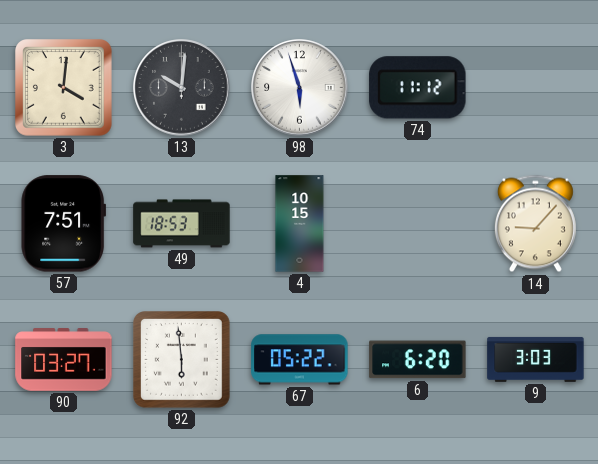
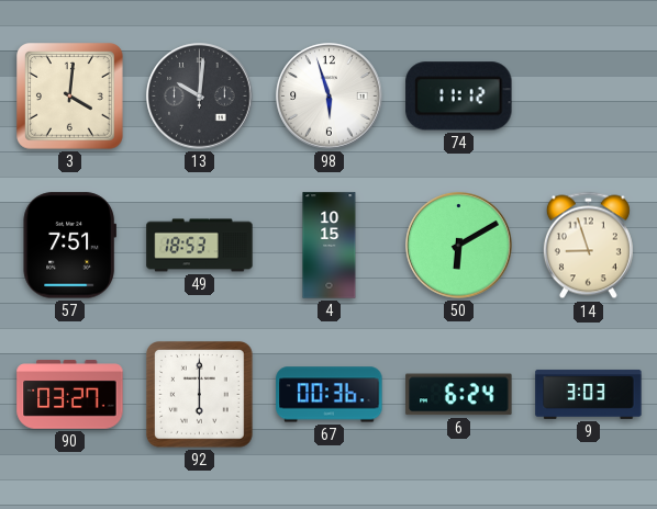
50: none -> 6:10
14: 9:07 -> 8:57
92: 5:59 -> 6:00
67: 05:22 -> 00:36
6: 6:20 -> 6:24
